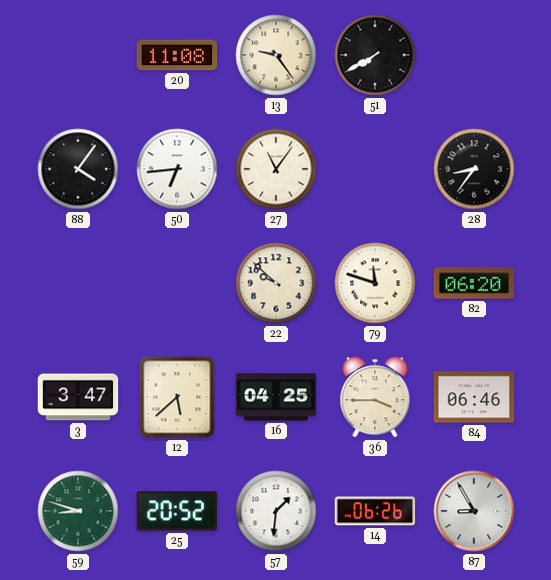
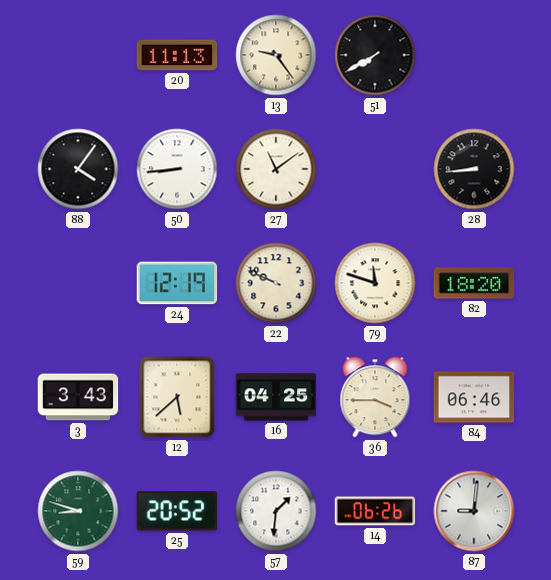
20: 11:08 -> 11:13
50: 6:44 -> 8:44
27: 11:06 -> 11:09
28: 8:36 -> 8:44
24: none -> 12:19
22: 9:52 -> 9:49
82: 06:20 -> 18:20
3: 3:47 -> 3:43
87: 8:55 -> 9:01
